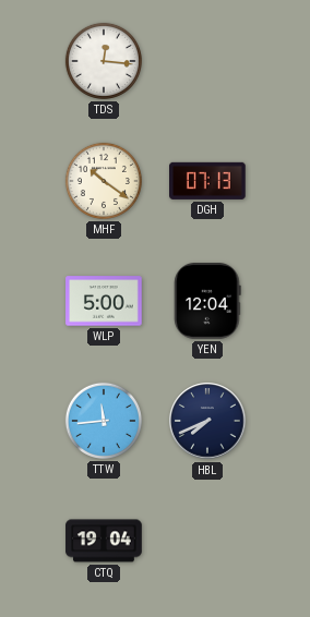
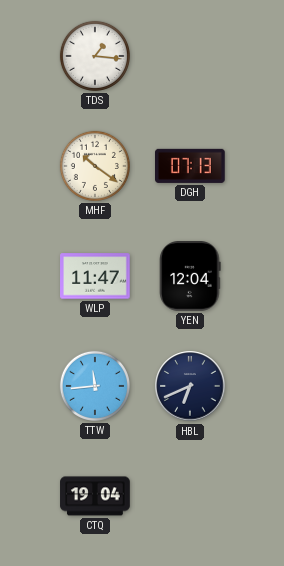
TDS: 12:16 -> 1:16
WLP: 5:00 -> 11:47
HBL: 7:41 -> 6:41
